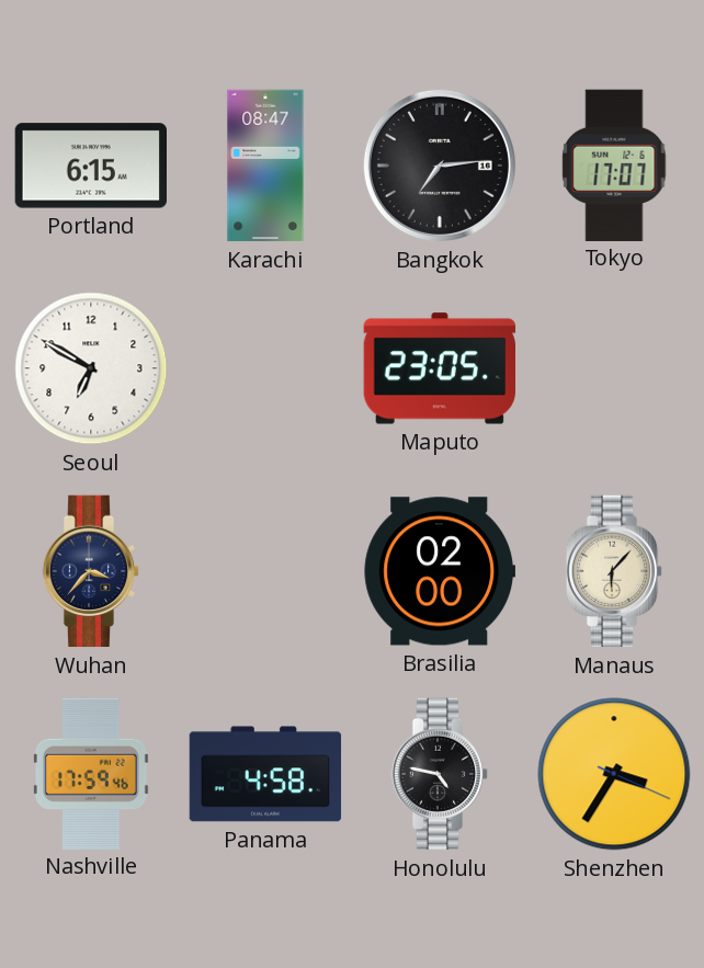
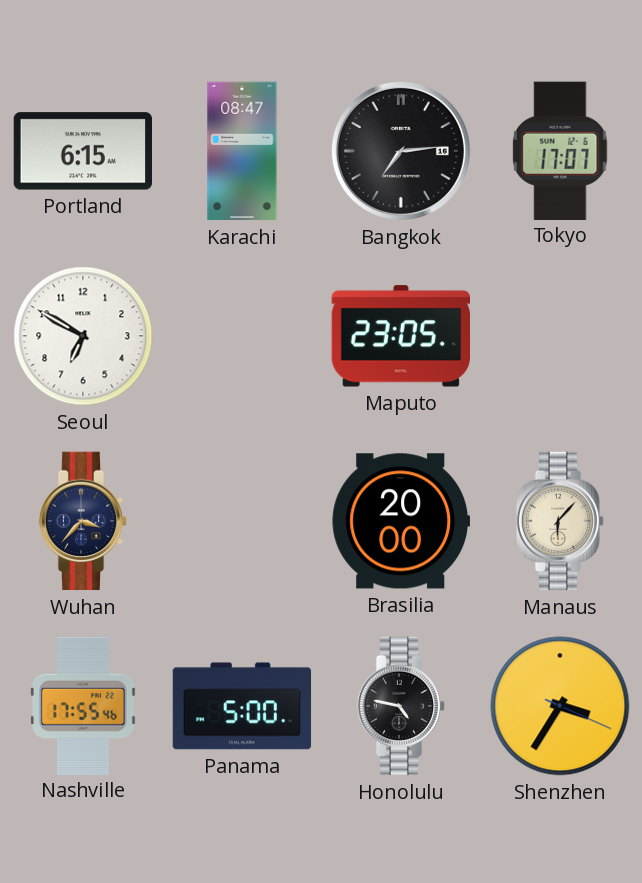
Brasilia: 02:00 -> 20:00
Nashville: 17:59 -> 17:55
Panama: 4:58 -> 5:00
